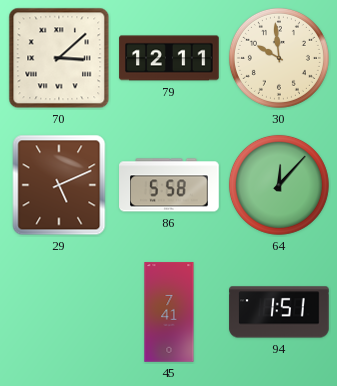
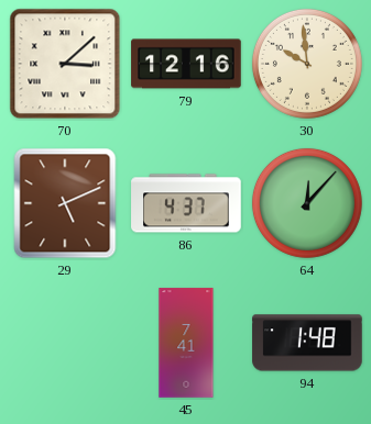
79: 12:11 -> 12:16
86: 5:58 -> 4:37
94: 1:51 -> 1:48
